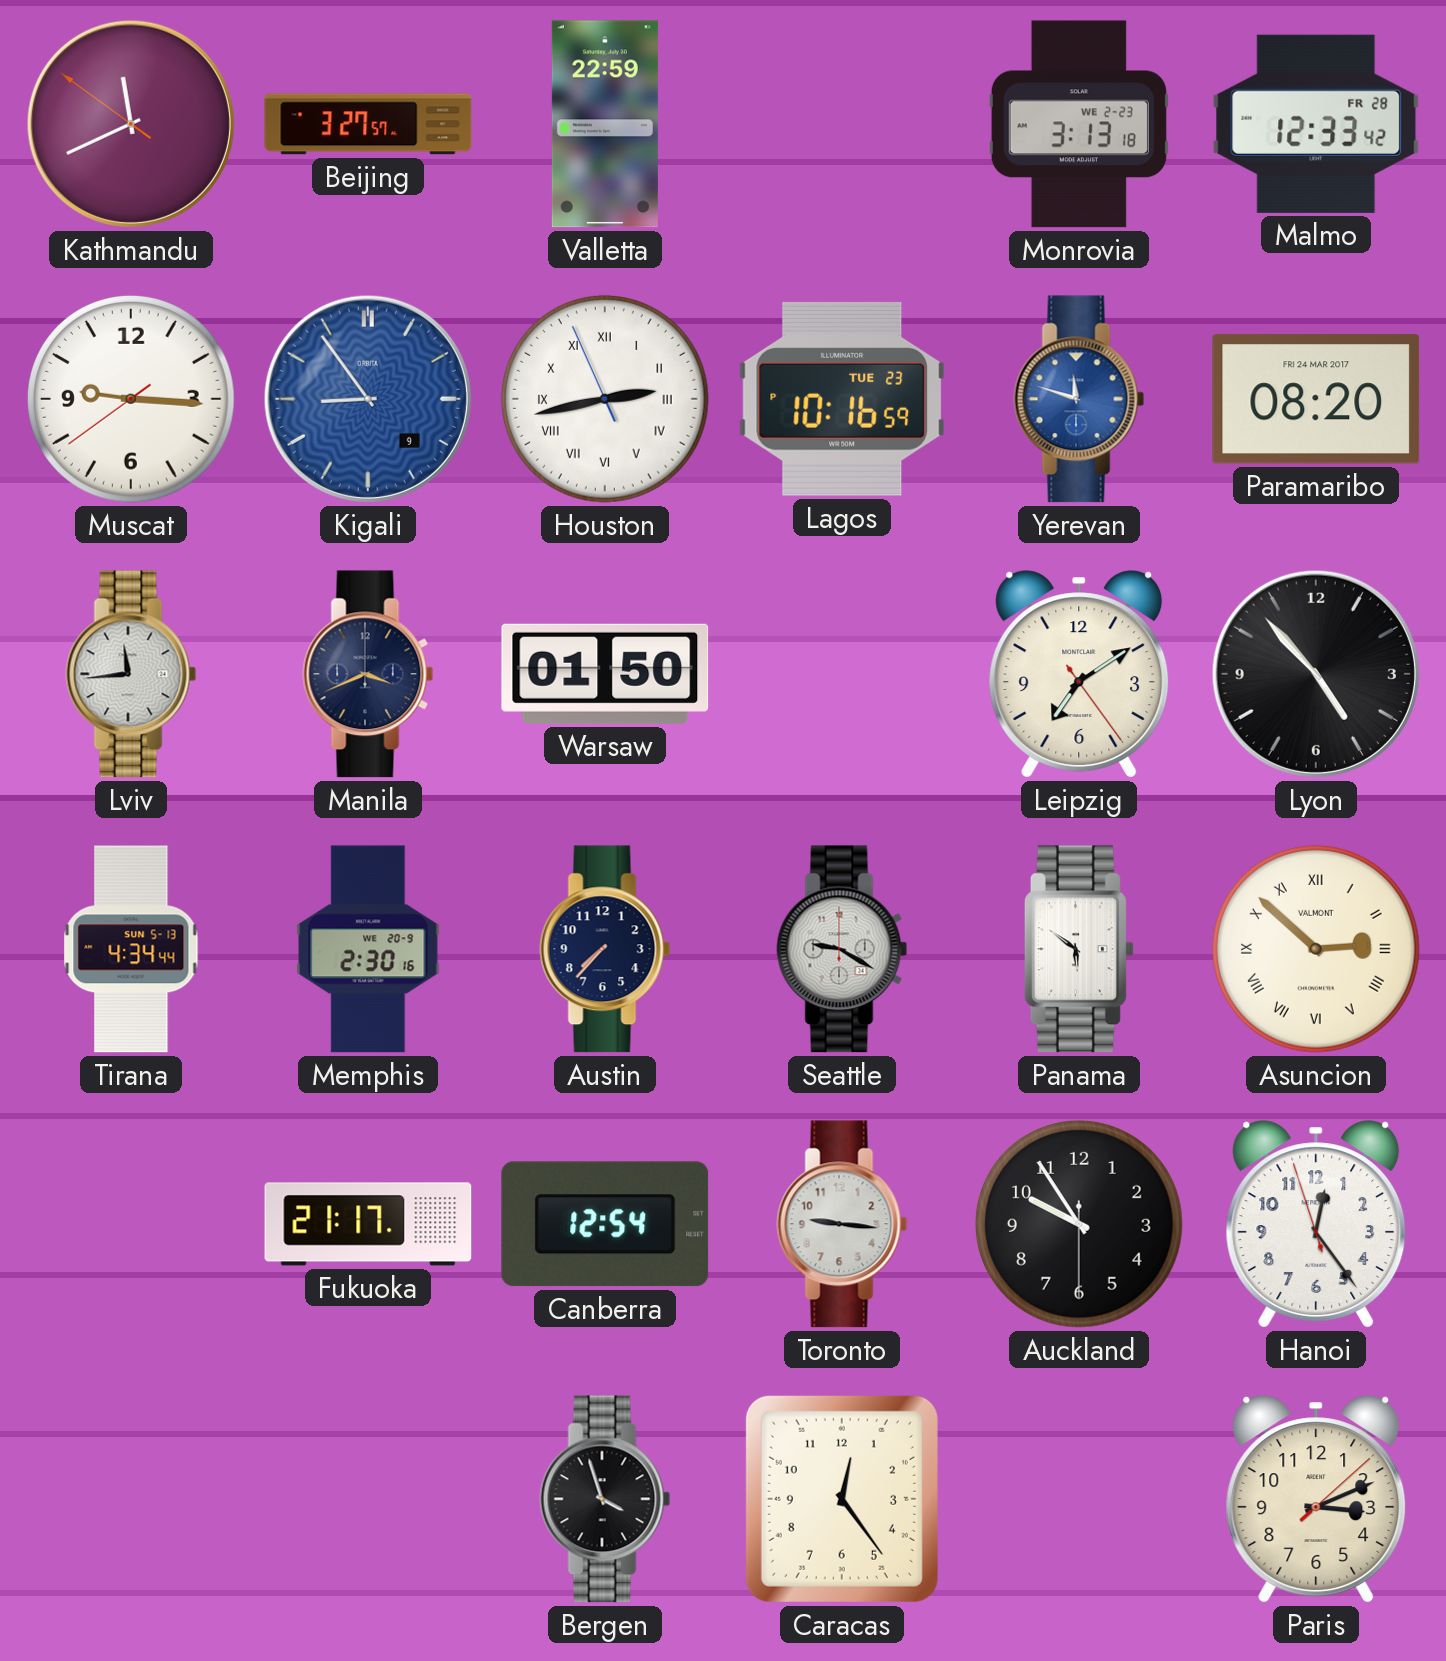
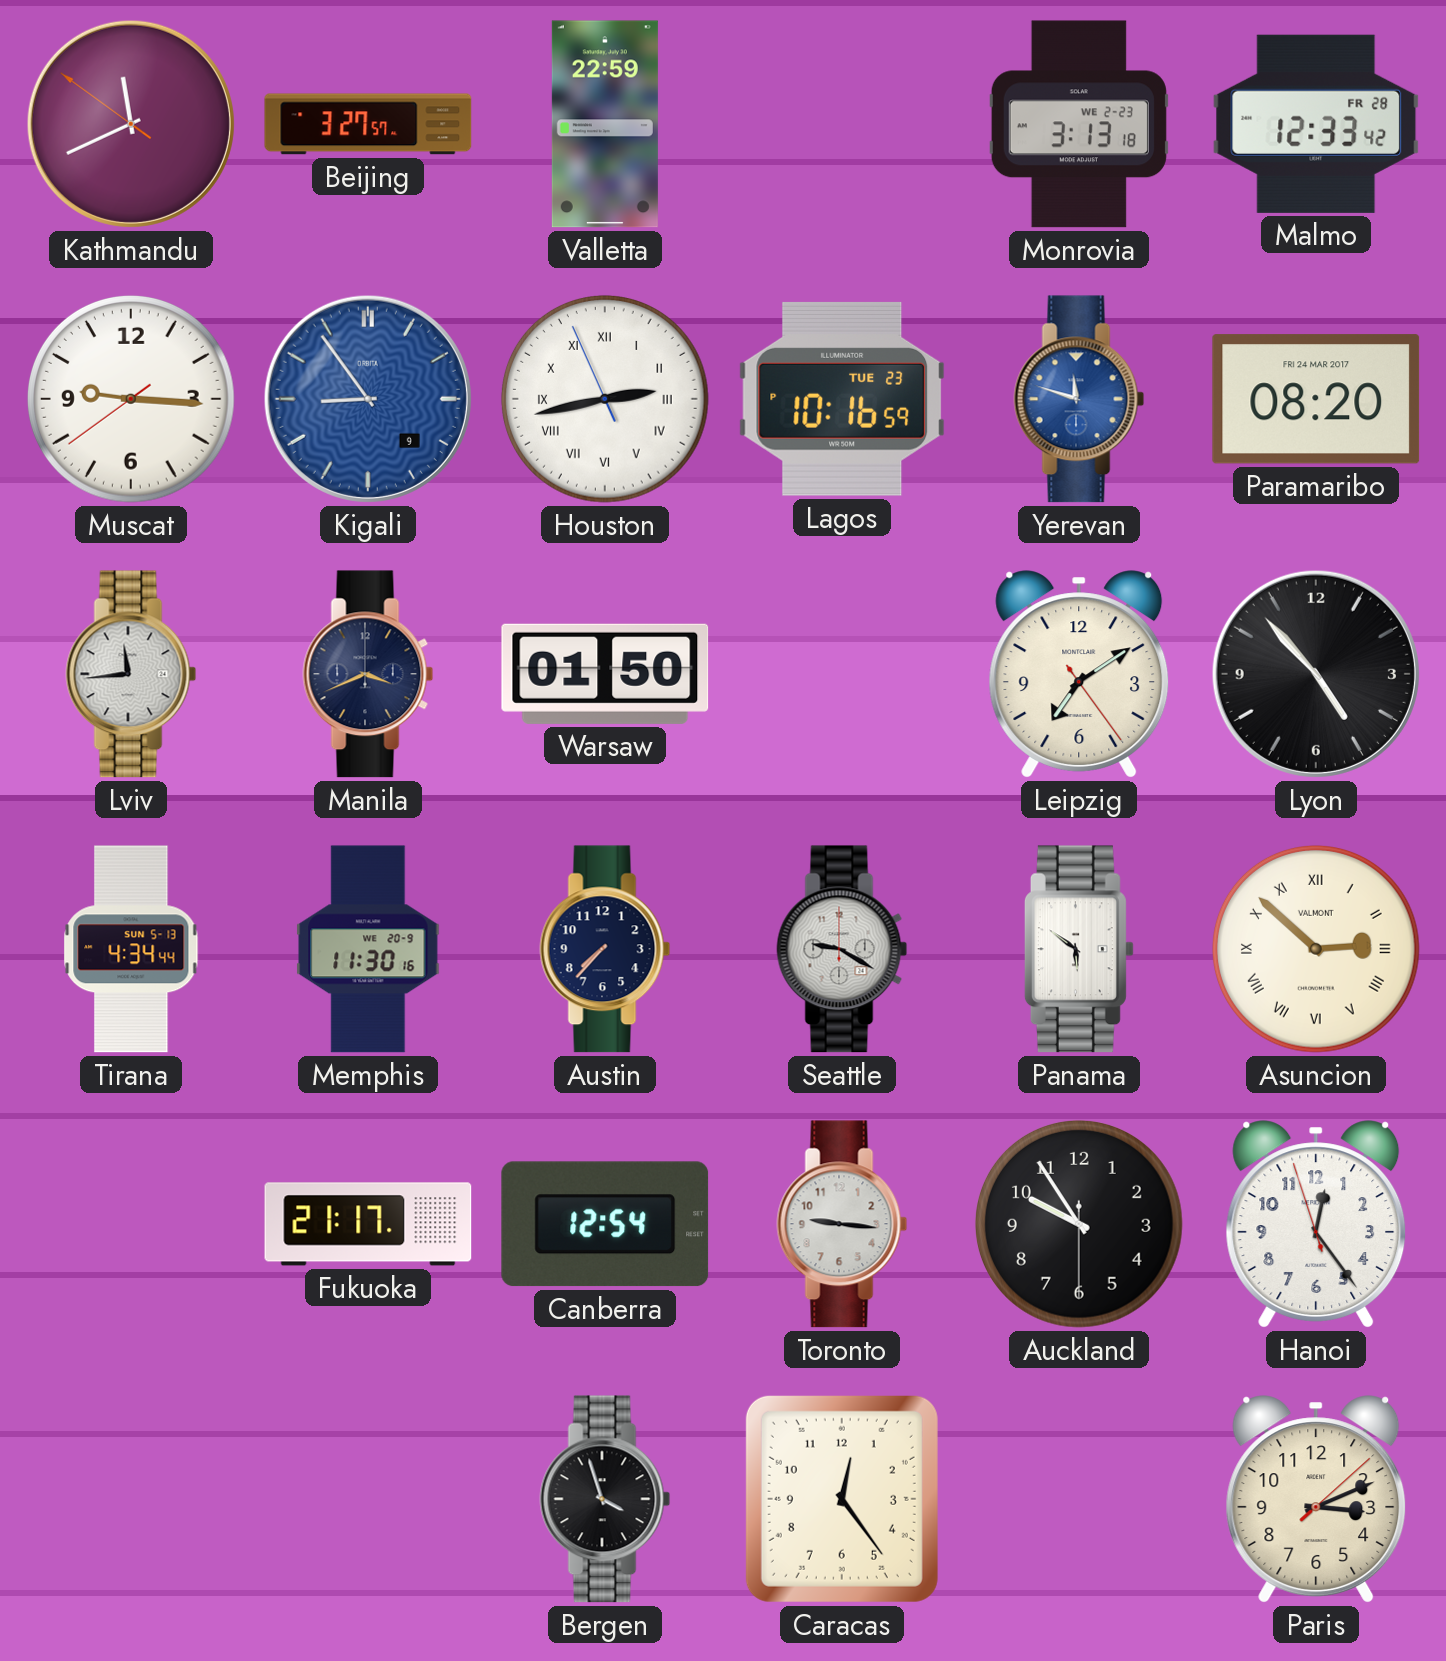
Memphis: 2:30 -> 11:30
